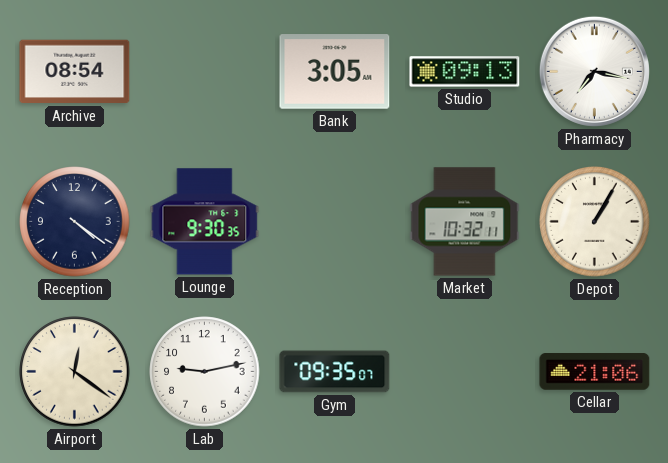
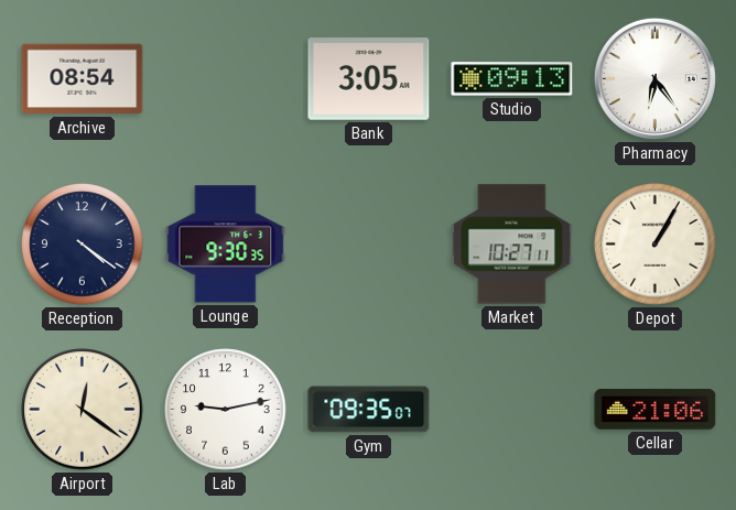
Pharmacy: 7:17 -> 6:24
Market: 10:32 -> 10:27
